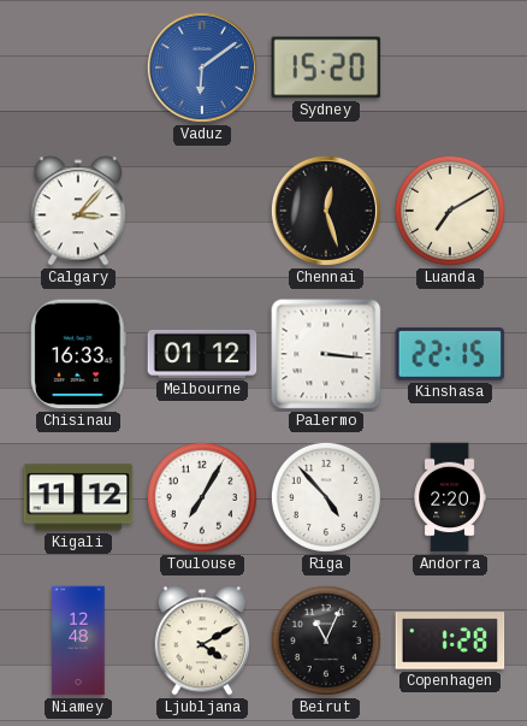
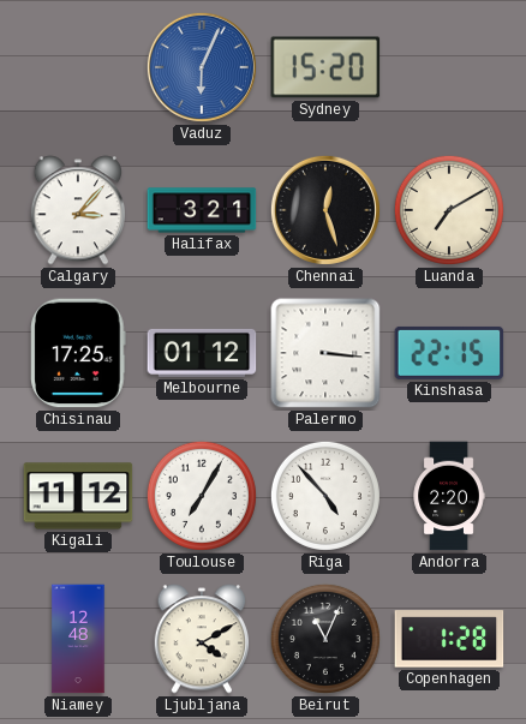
Vaduz: 6:09 -> 6:04
Halifax: none -> 3:21
Chisinau: 16:33 -> 17:25
